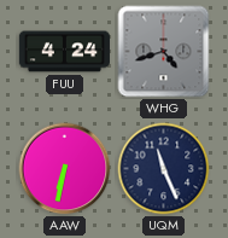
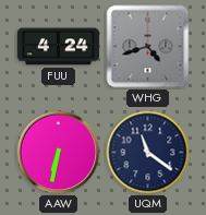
UQM: 11:26 -> 11:21
